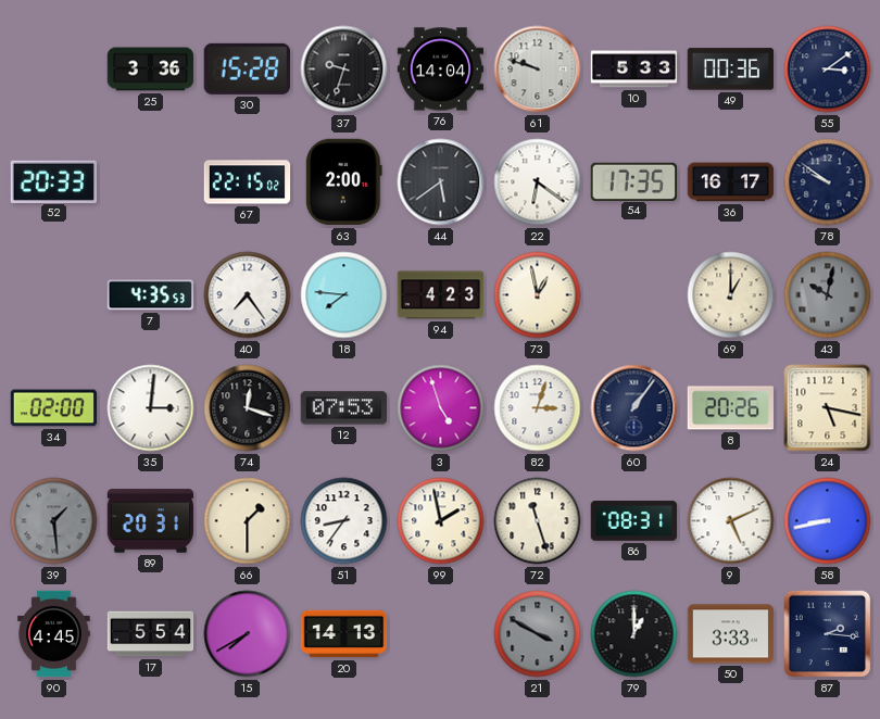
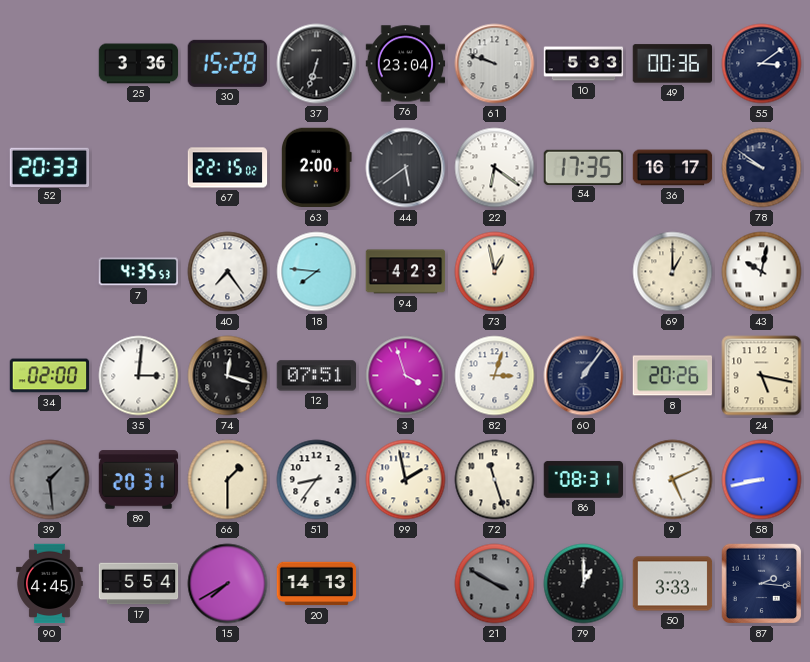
37: 9:33 -> 6:33
76: 14:04 -> 23:04
43 dial: grey -> white
12: 07:53 -> 07:51
3: 4:57 -> 3:57
